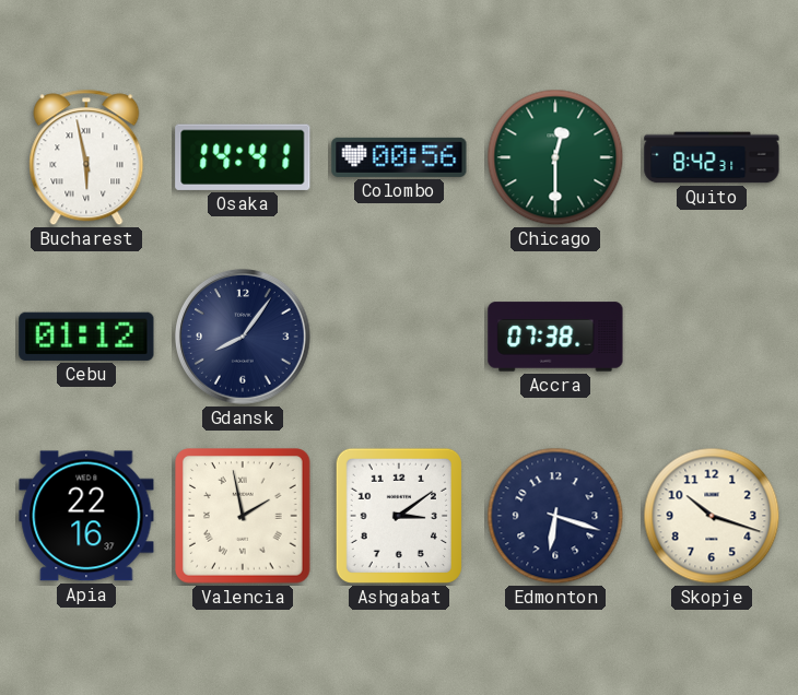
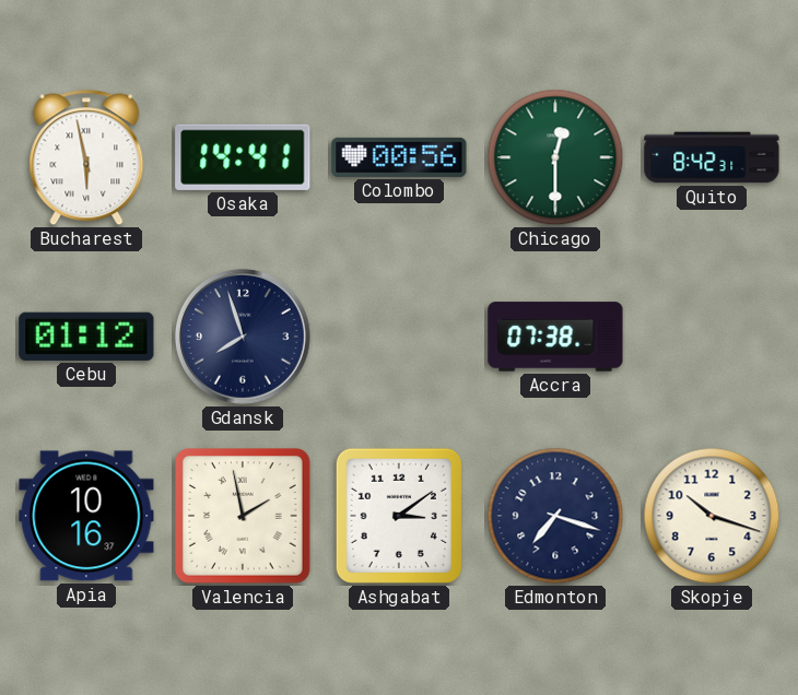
Gdansk: 8:06 -> 7:57
Apia: 22:16 -> 10:16
Edmonton: 6:18 -> 7:18
